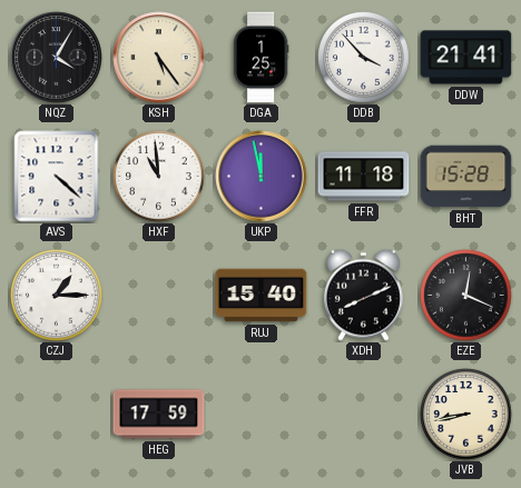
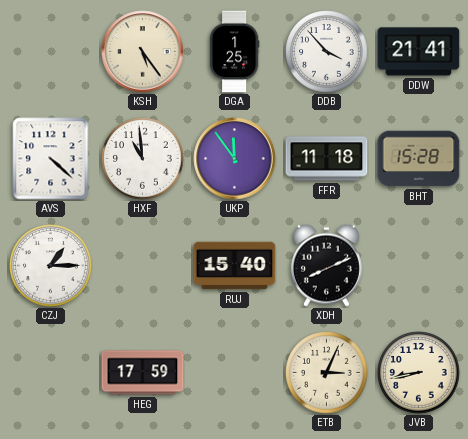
NQZ: 4:05 -> none
UKP: 11:58 -> 11:54
EZE: 12:19 -> none
ETB: none -> 3:04
